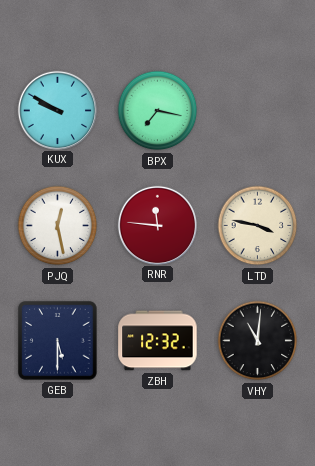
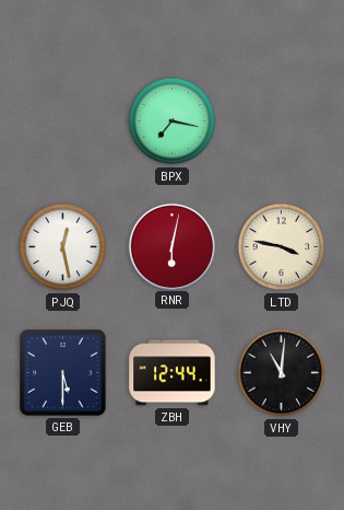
KUX: 9:50 -> none
RNR: 11:46 -> 6:02
ZBH: 12:32 -> 12:44
